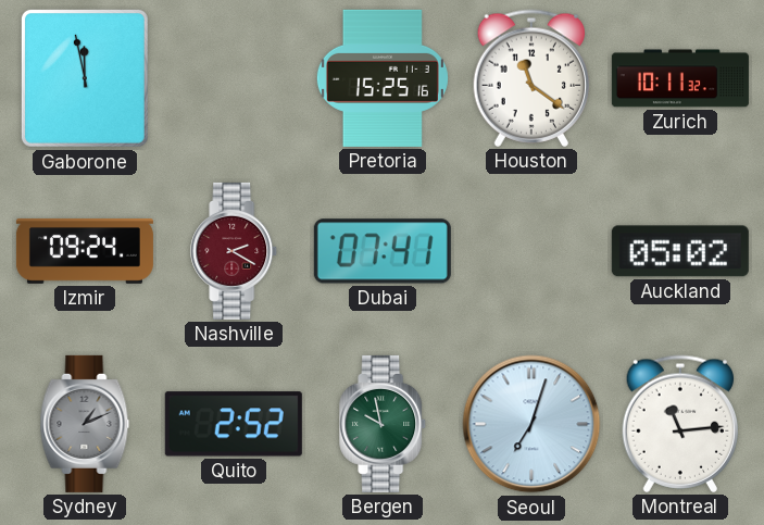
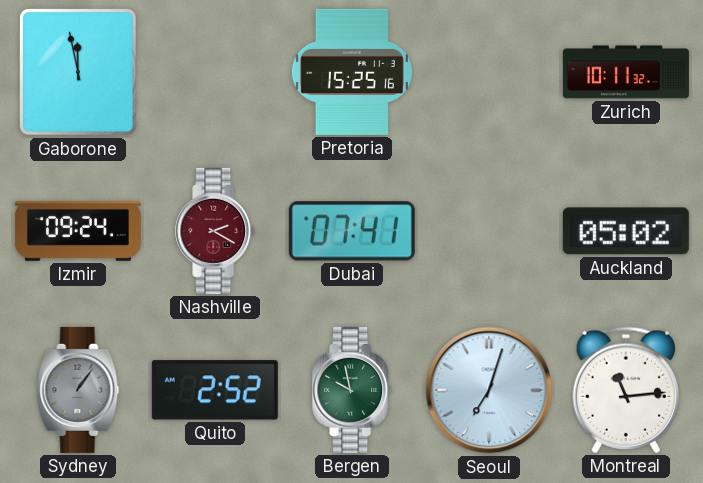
Houston: 11:21 -> none
Sydney: 1:11 -> 1:06
